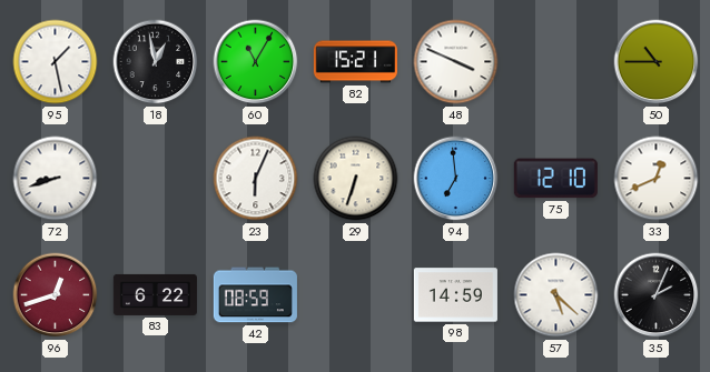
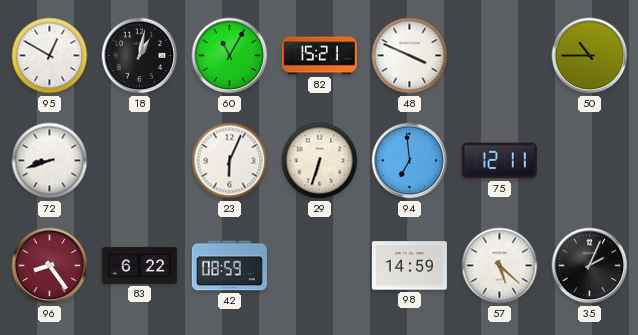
95: 1:28 -> 12:50
18: 12:58 -> 1:02
75: 12:10 -> 12:11
33: 12:41 -> none
96: 12:42 -> 8:24
